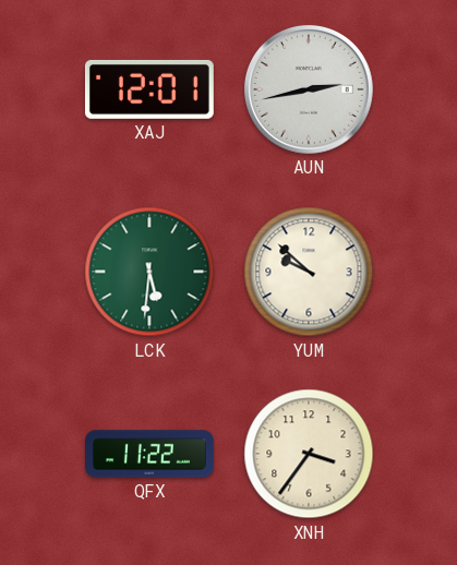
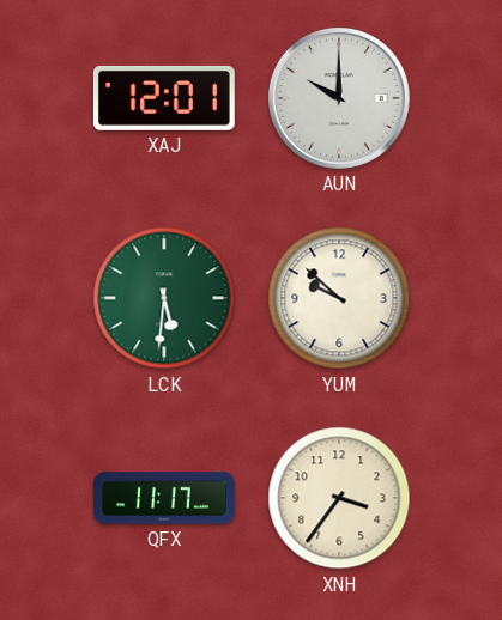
AUN: 2:43 -> 10:00
QFX: 11:22 -> 11:17
